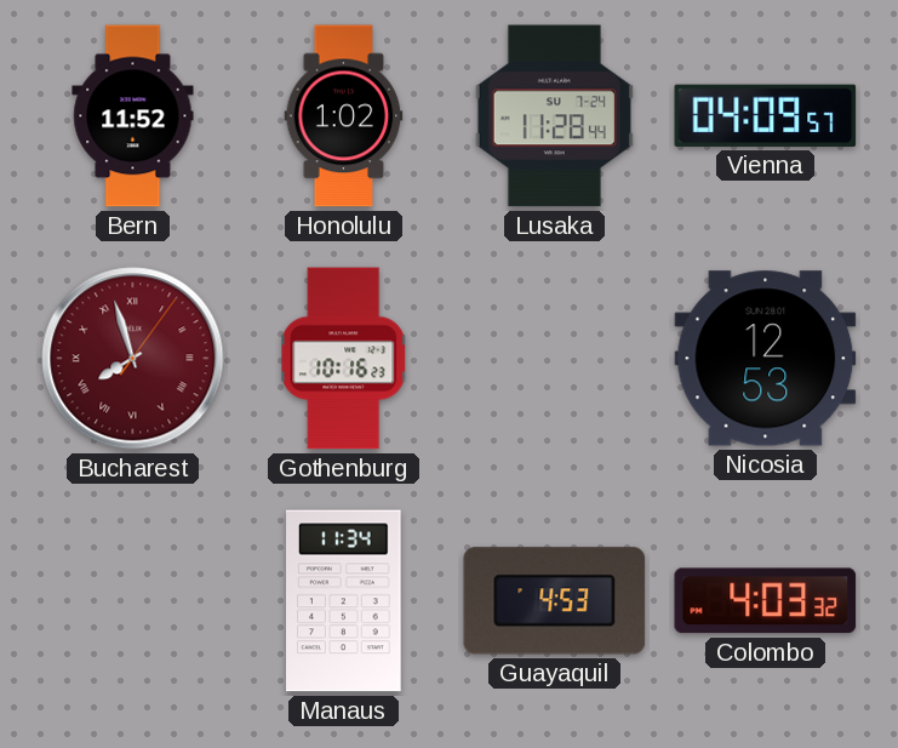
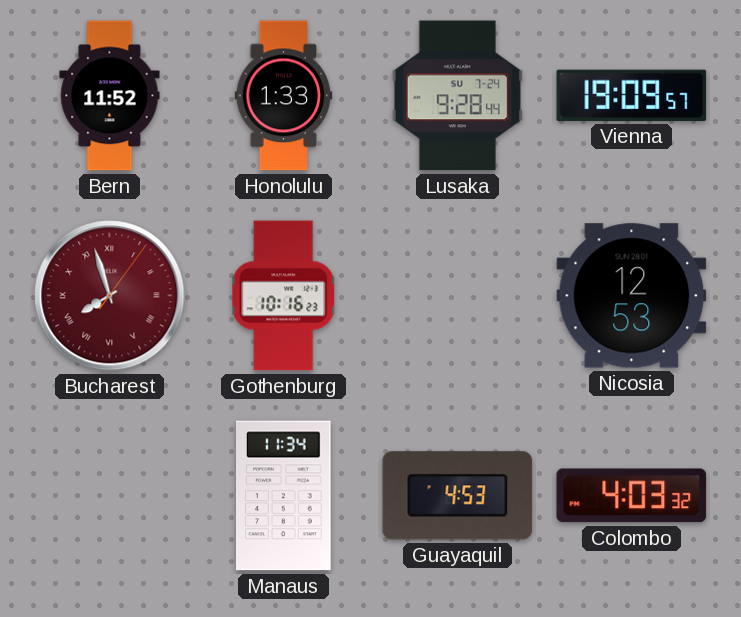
Honolulu: 1:02 -> 1:33
Lusaka: 11:28 -> 9:28
Vienna: 04:09 -> 19:09
